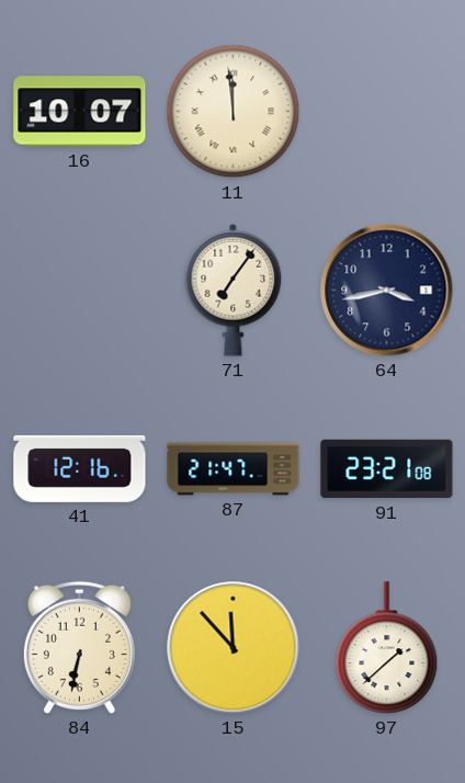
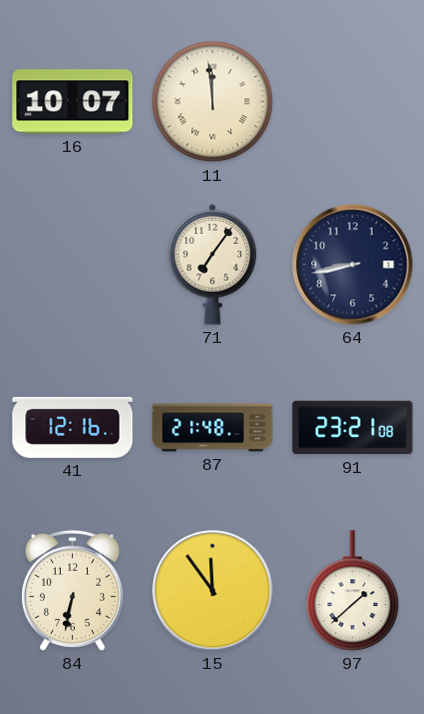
64: 3:43 -> 8:43
87: 21:47 -> 21:48
15: 11:53 -> 11:54
